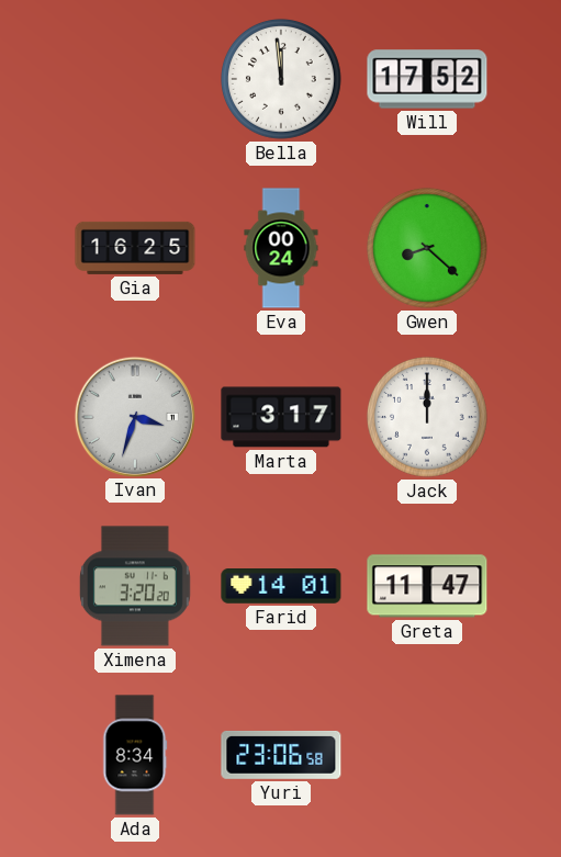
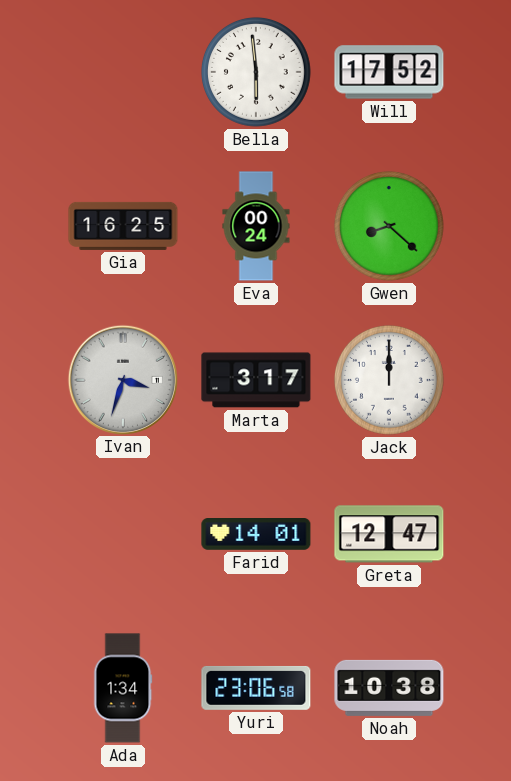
Bella: 11:59 -> 5:59
Ximena: 3:20 -> none
Greta: 11:47 -> 12:47
Ada: 8:34 -> 1:34
Noah: none -> 10:38
